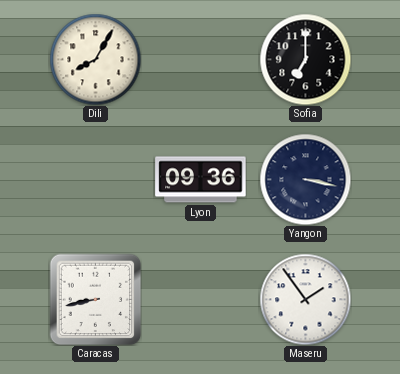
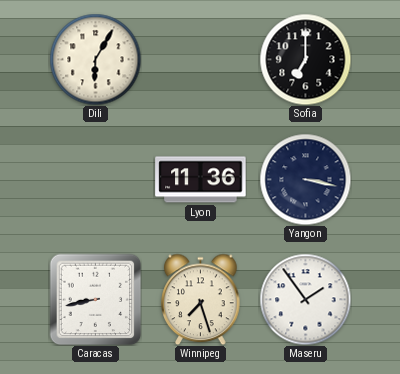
Dili: 8:05 -> 6:05
Lyon: 09:36 -> 11:36
Winnipeg: none -> 7:27
